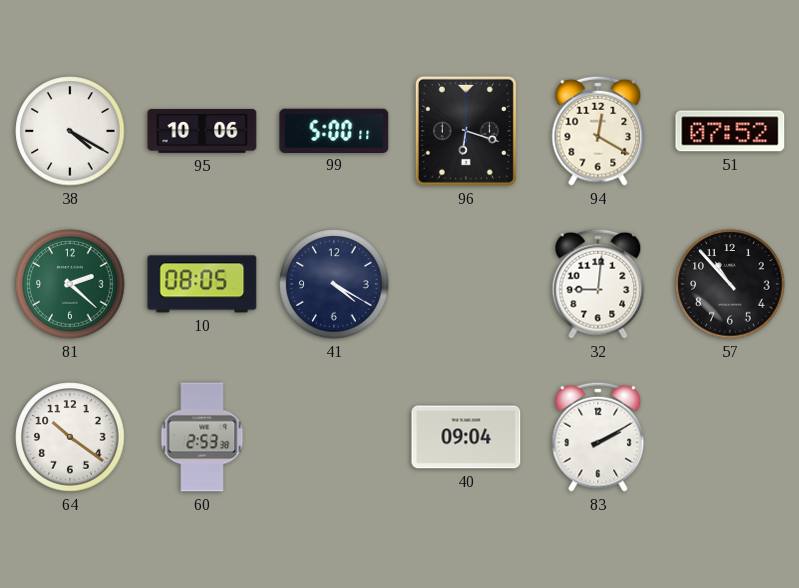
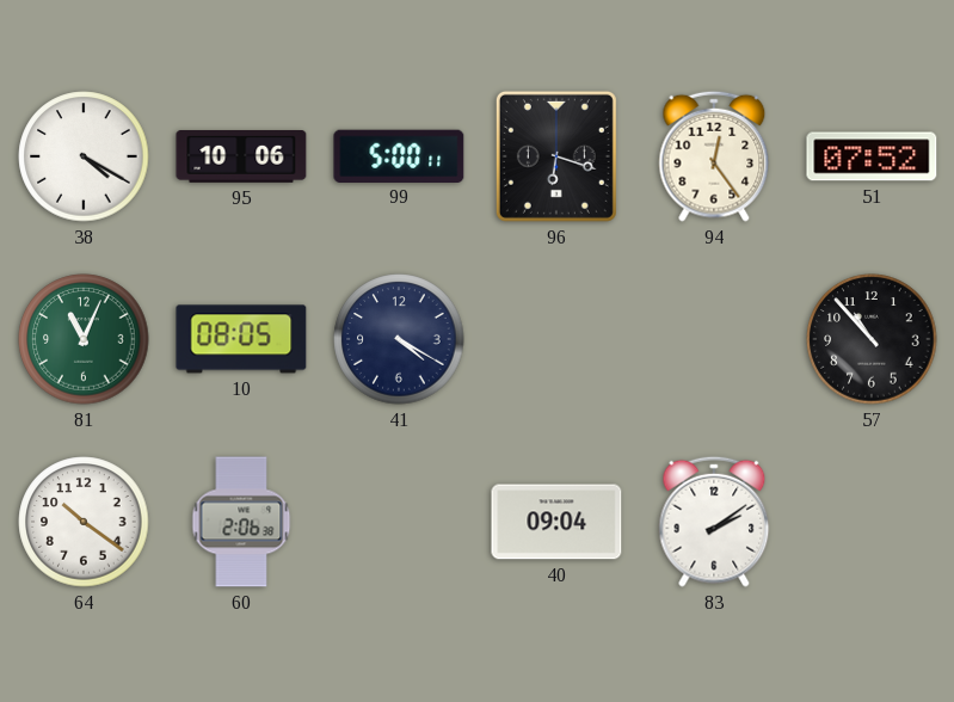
94: 12:20 -> 12:24
81: 2:22 -> 11:04
32: 9:01 -> none
60: 2:53 -> 2:06
83: 2:10 -> 2:09
